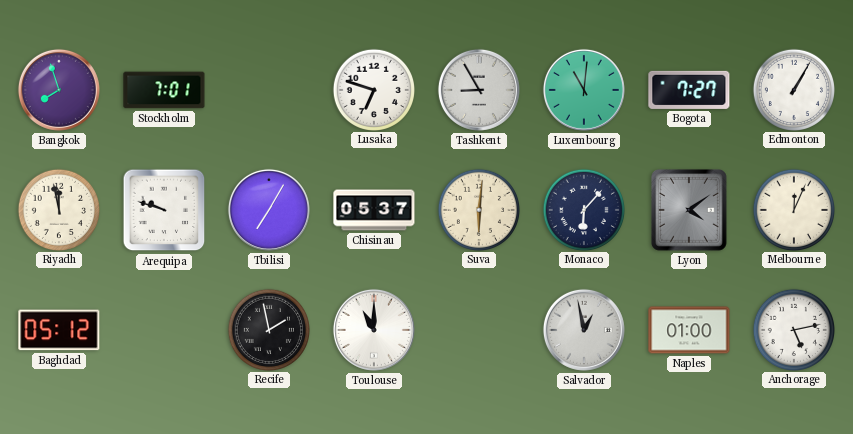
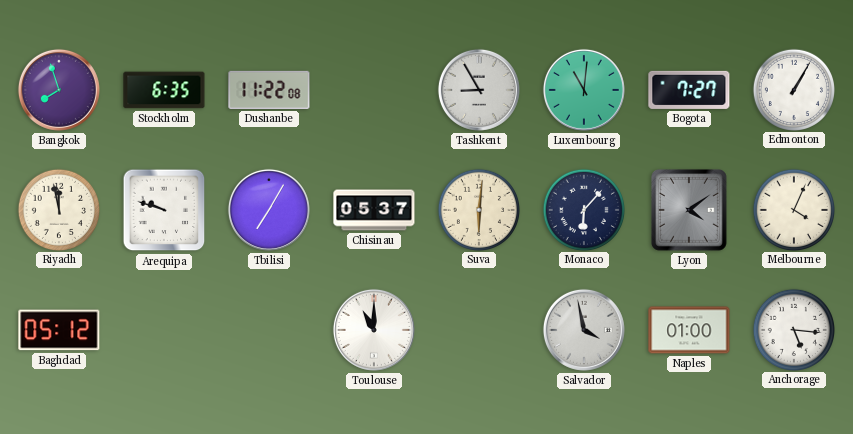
Stockholm: 7:01 -> 6:35
Dushanbe: none -> 11:22
Lusaka: 6:48 -> none
Melbourne: 12:04 -> 4:04
Recife: 1:58 -> none
Salvador: 12:58 -> 3:58
Anchorage: 5:13 -> 5:16
